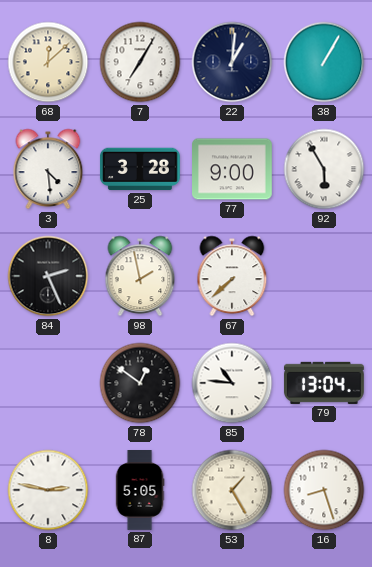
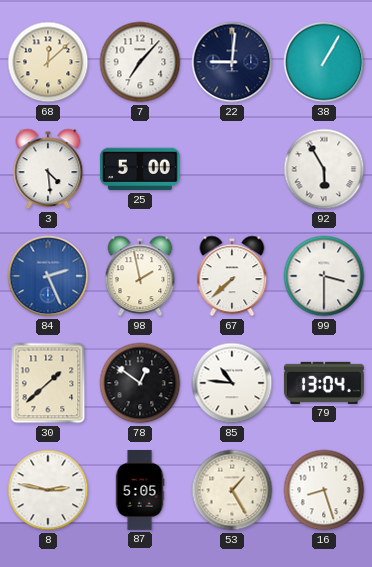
7: 7:05 -> 7:07
22: 1:01 -> 9:01
25: 3:28 -> 5:00
77: 9:00 -> none
84 dial: black -> blue
99: none -> 3:30
30: none -> 1:38
